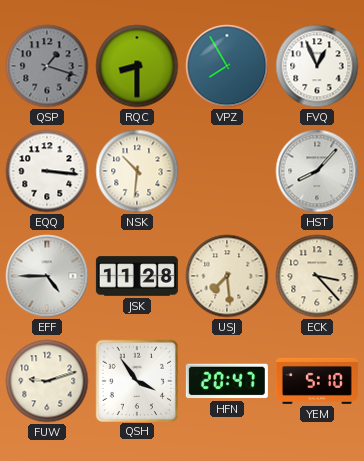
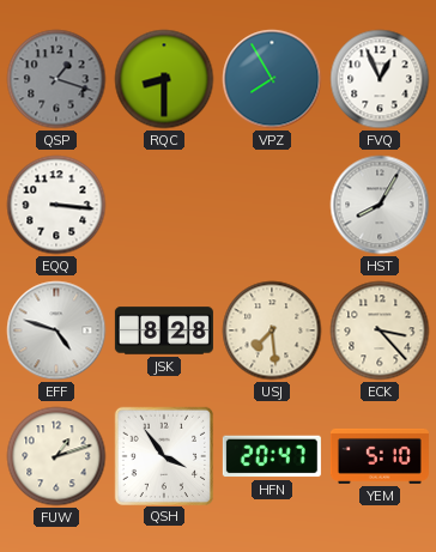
NSK: 10:31 -> none
HST: 8:07 -> 8:05
EFF: 4:45 -> 4:48
JSK: 11:28 -> 8:28
FUW: 9:12 -> 1:12
